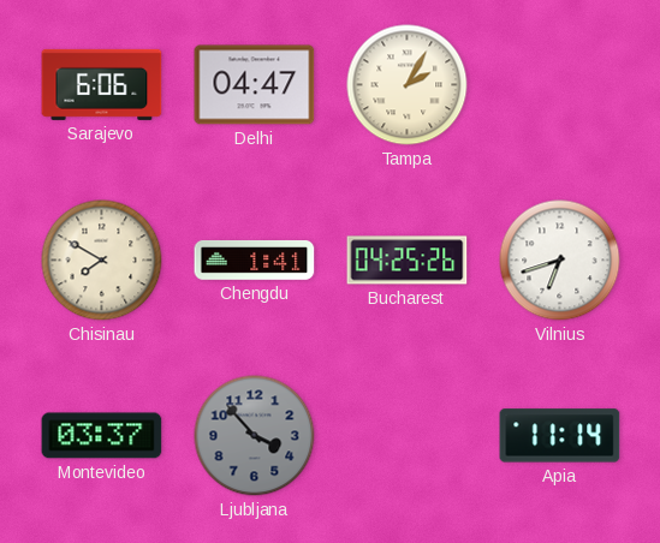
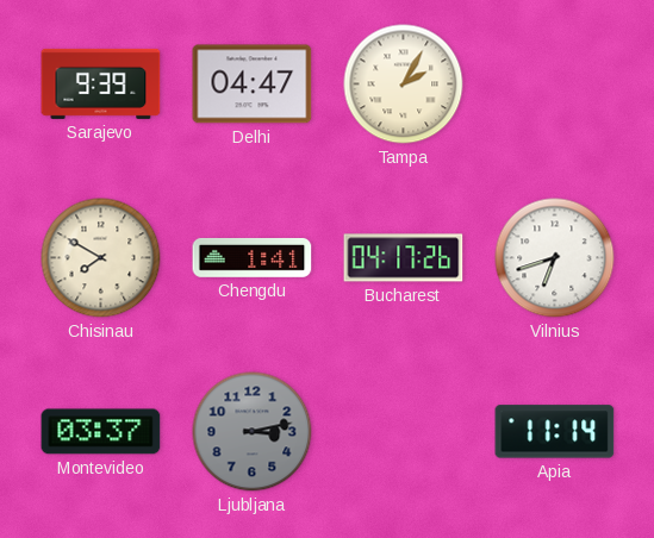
Sarajevo: 6:06 -> 9:39
Bucharest: 04:25 -> 04:17
Ljubljana: 3:53 -> 3:13
